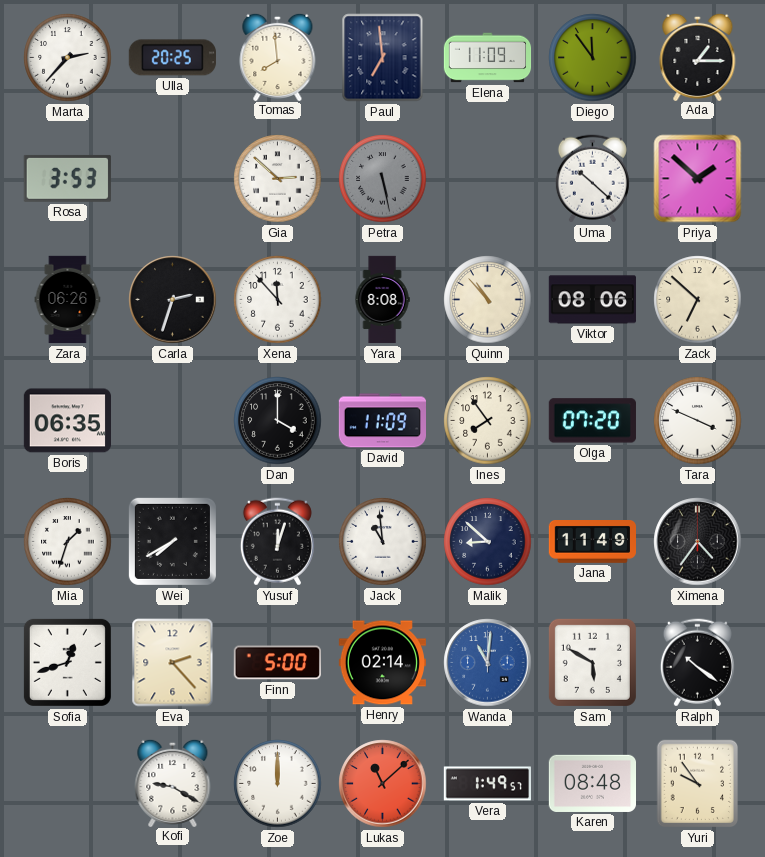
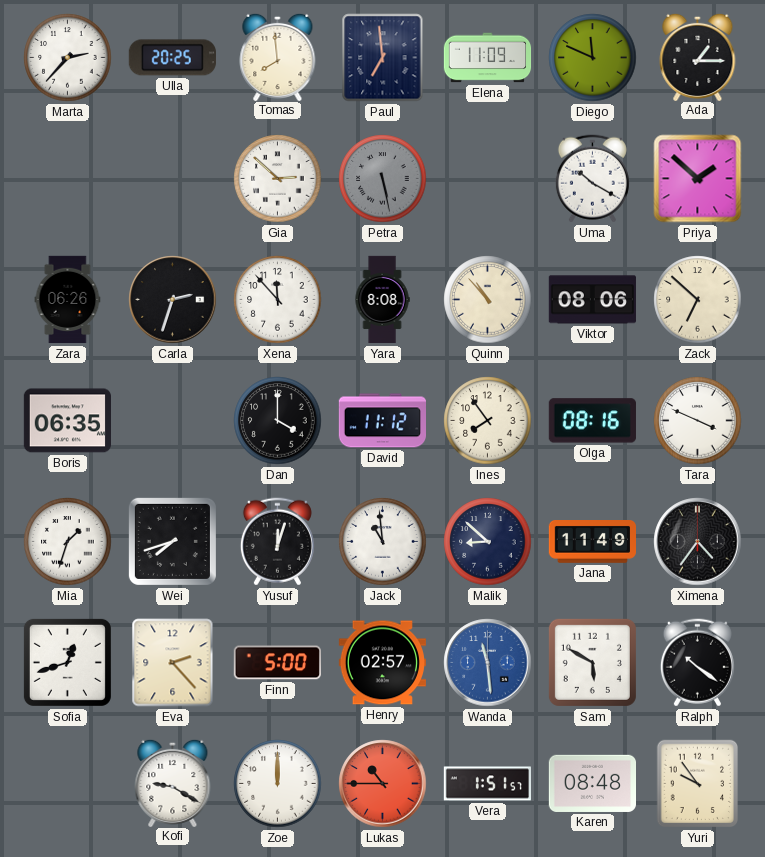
Diego: 11:54 -> 11:49
Rosa: 3:53 -> none
Uma: 10:22 -> 10:20
David: 11:09 -> 11:12
Olga: 07:20 -> 08:16
Wei: 7:40 -> 7:42
Henry: 02:14 -> 02:57
Wanda: 11:01 -> 11:29
Lukas: 11:08 -> 10:45
Vera: 1:49 -> 1:51
